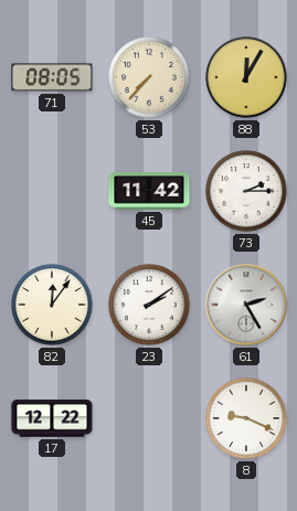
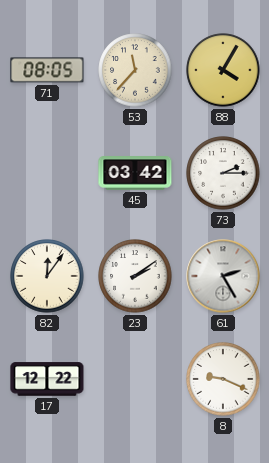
53: 7:37 -> 11:37
88: 12:05 -> 4:05
45: 11:42 -> 03:42
